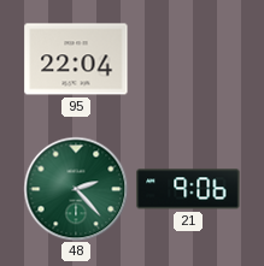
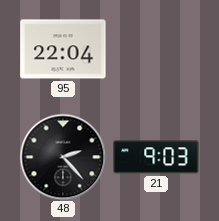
48 dial: green -> black
21: 9:06 -> 9:03
